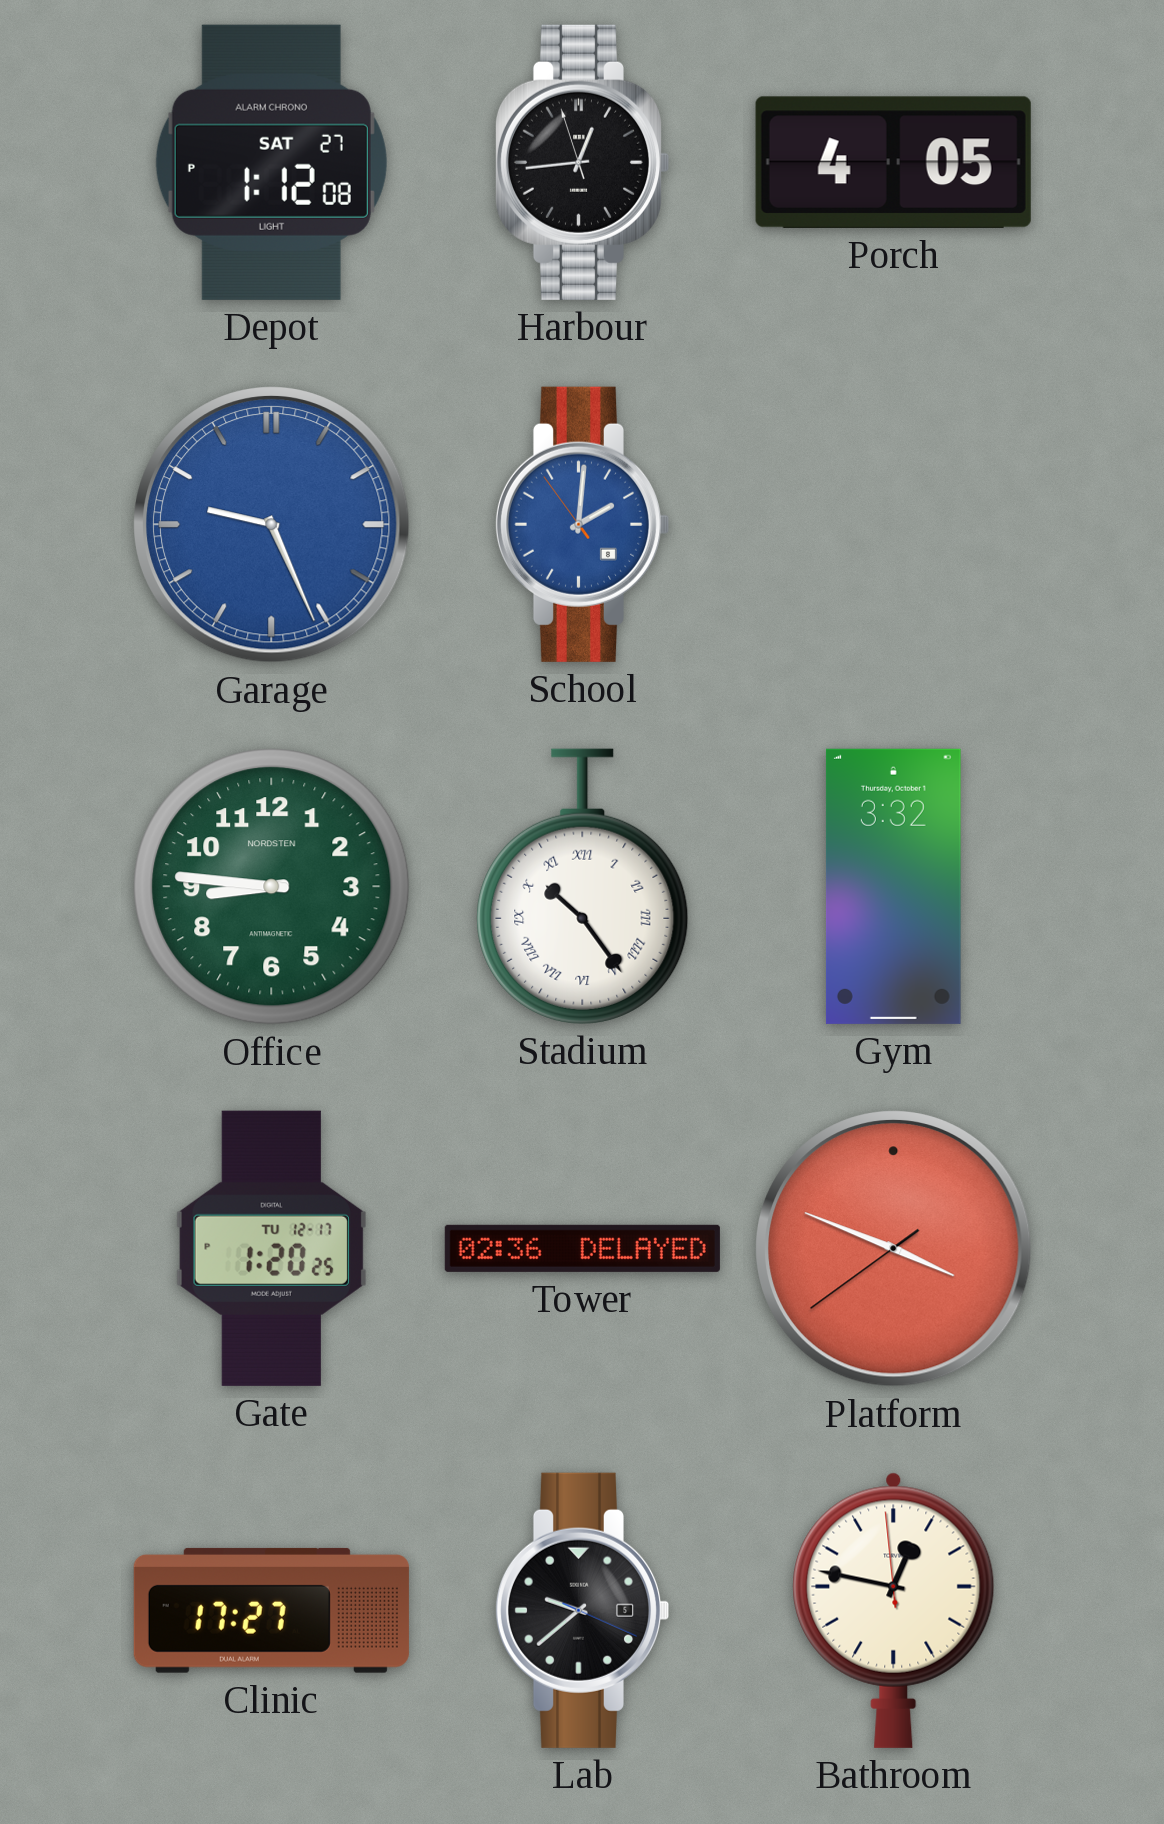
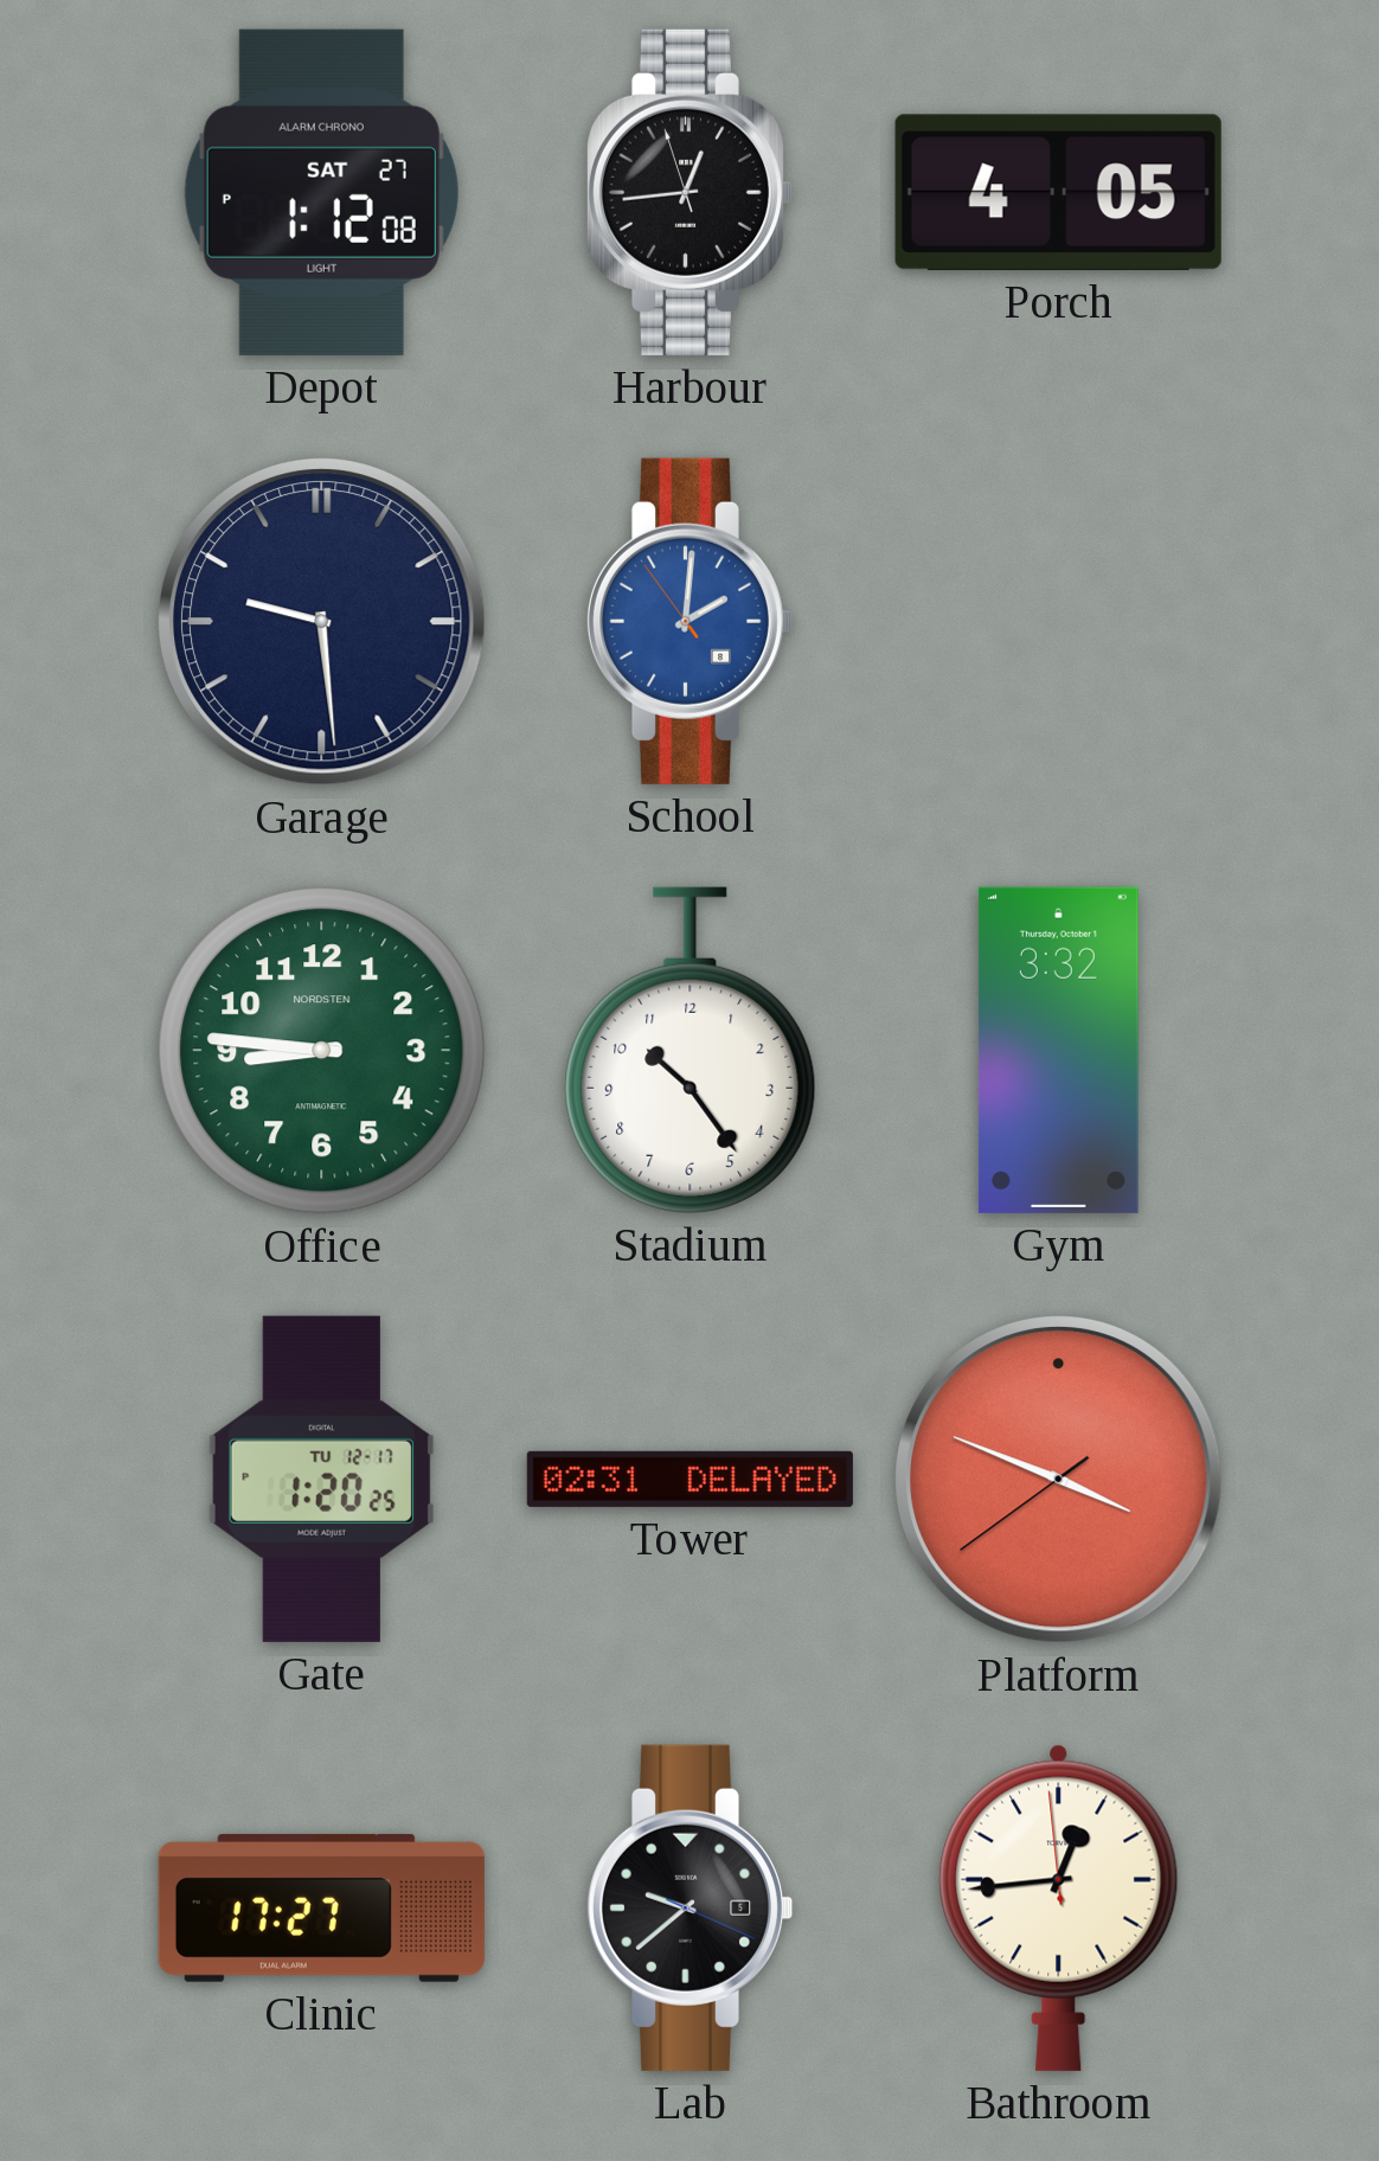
Garage: 9:26 -> 9:29
Garage dial: blue -> navy
Stadium numerals: Roman -> Arabic
Tower: 02:36 -> 02:31
Bathroom: 12:46 -> 12:43
